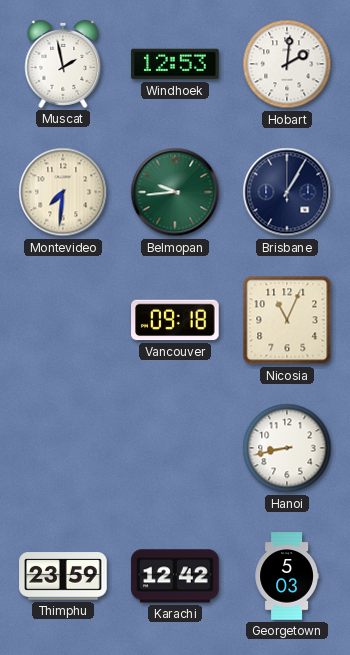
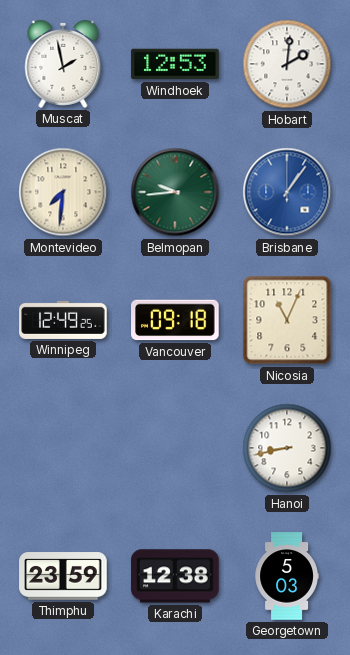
Brisbane: 1:05 -> 1:06
Brisbane dial: navy -> blue
Winnipeg: none -> 12:49
Karachi: 12:42 -> 12:38
